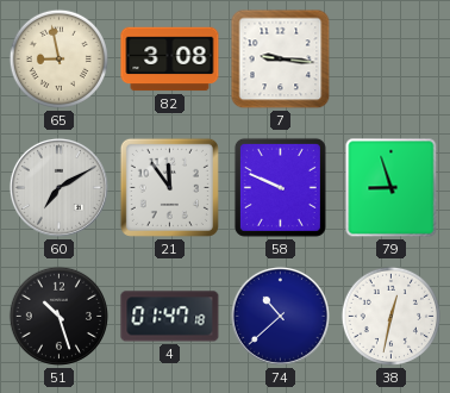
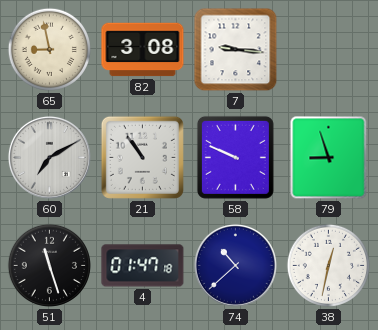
21: 11:54 -> 10:54
51: 10:27 -> 11:27
